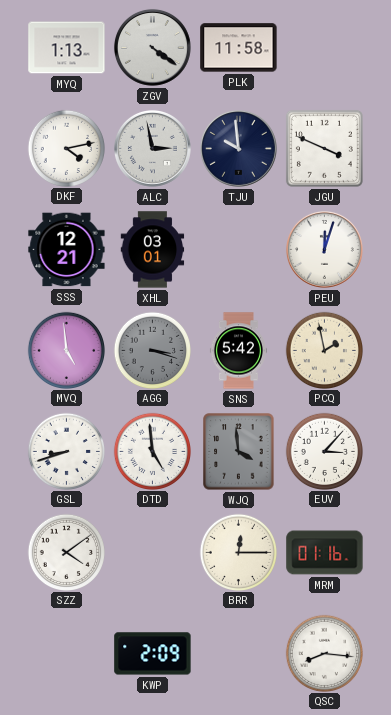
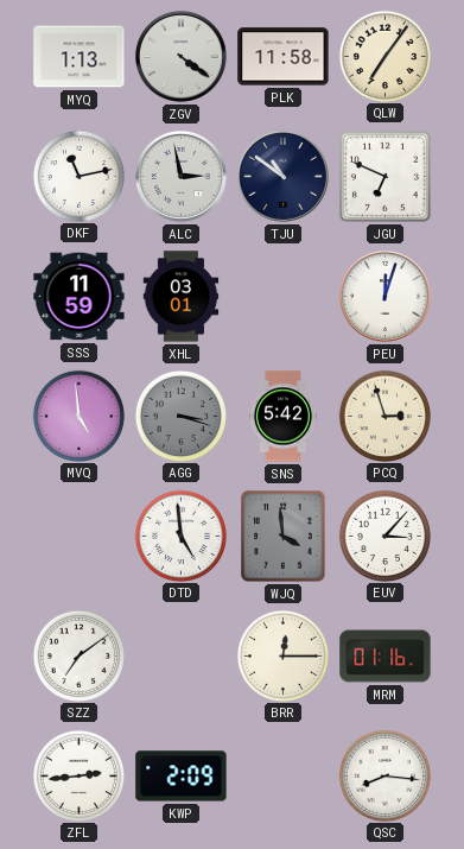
QLW: none -> 7:06
DKF: 4:13 -> 11:13
TJU: 9:59 -> 10:51
JGU: 3:49 -> 6:49
SSS: 12:21 -> 11:59
PCQ: 1:58 -> 2:57
GSL: 8:42 -> none
SZZ: 4:09 -> 7:09
ZFL: none -> 2:44
